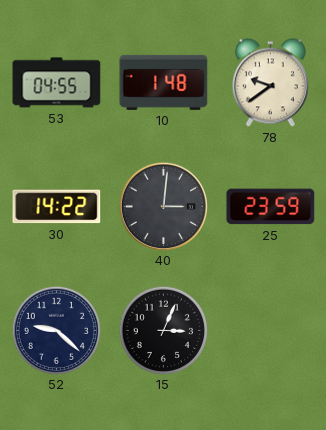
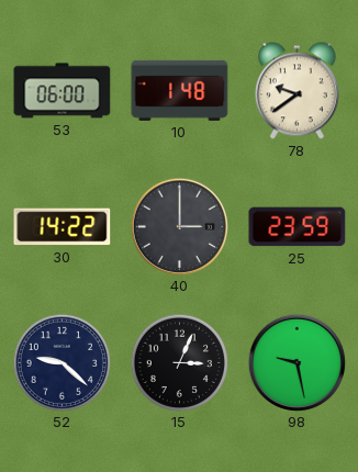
53: 04:55 -> 06:00
40: 3:01 -> 3:00
98: none -> 9:28
